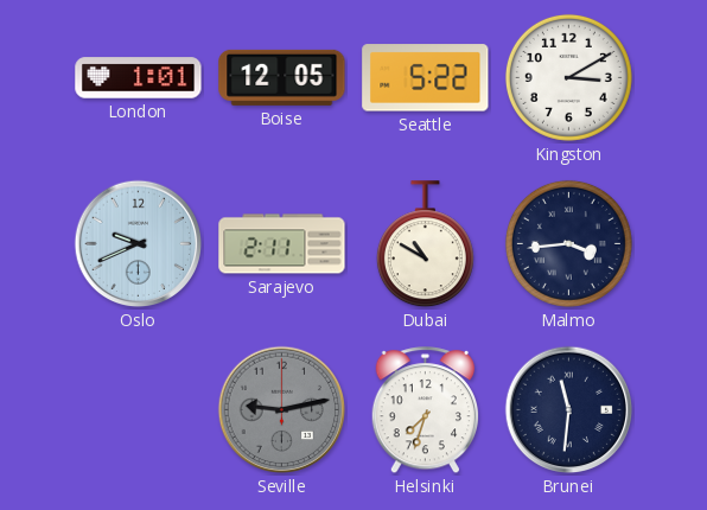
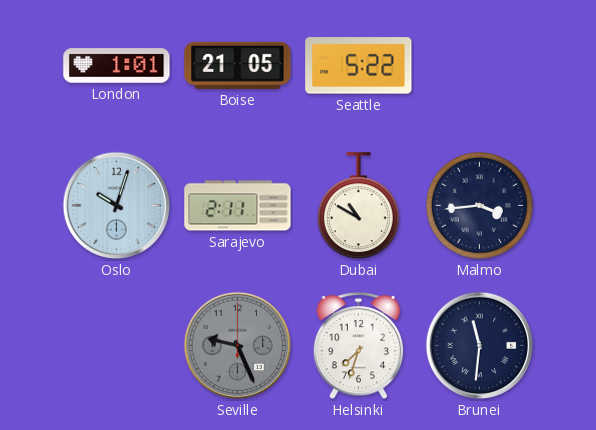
Boise: 12:05 -> 21:05
Kingston: 3:10 -> none
Oslo: 9:41 -> 10:03
Seville: 9:13 -> 9:26
